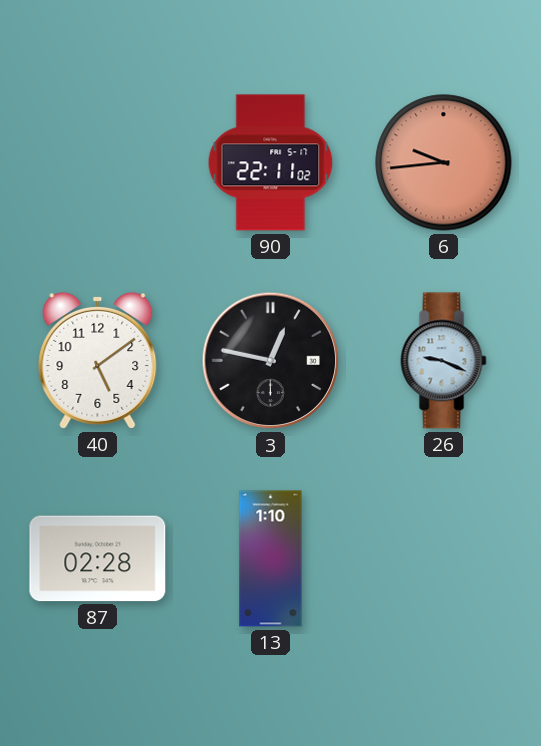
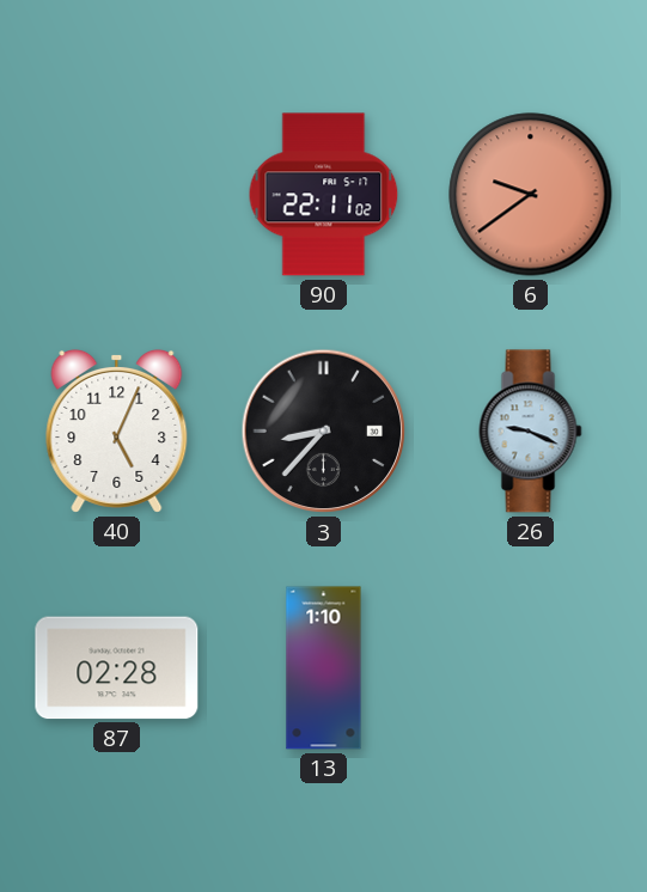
6: 9:44 -> 9:39
40: 5:09 -> 5:04
3: 12:47 -> 8:37
